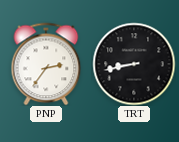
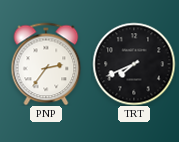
TRT: 8:43 -> 7:41
